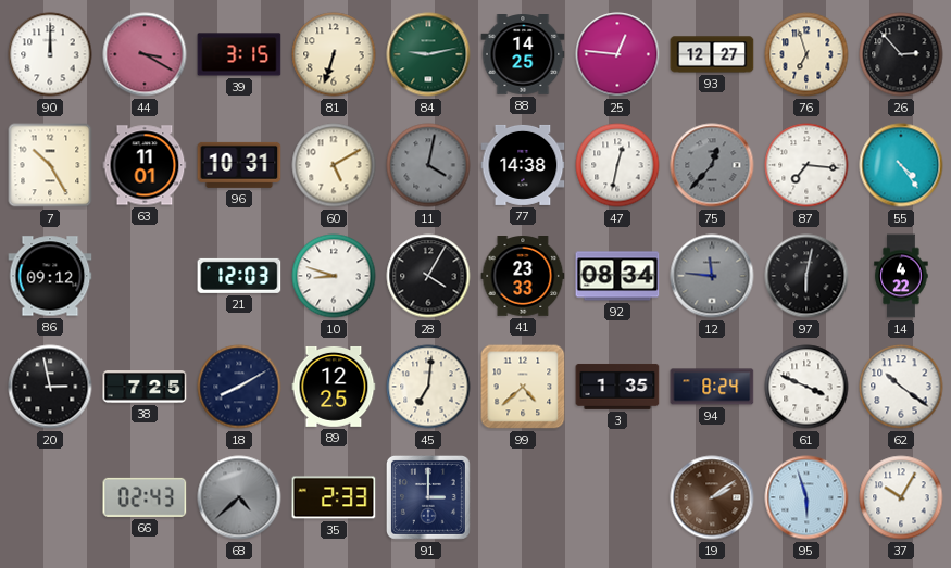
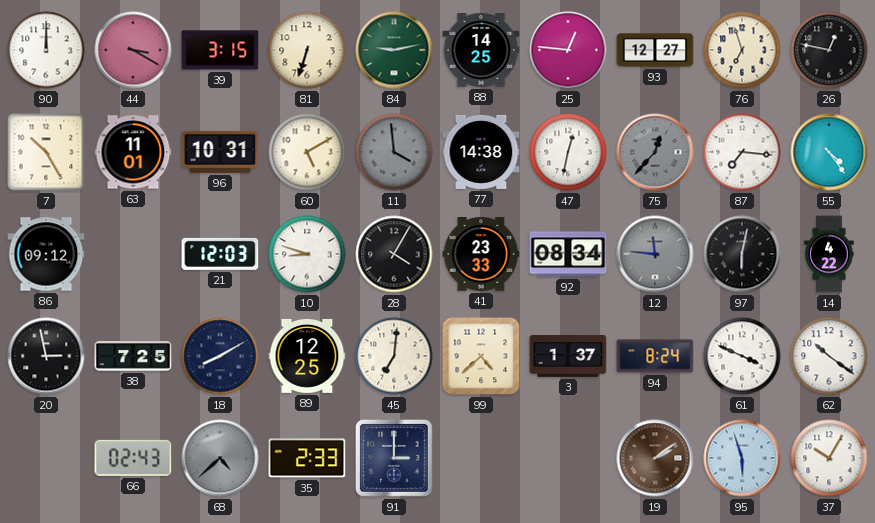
26: 2:53 -> 12:47
11: 4:02 -> 3:59
3: 1:35 -> 1:37
